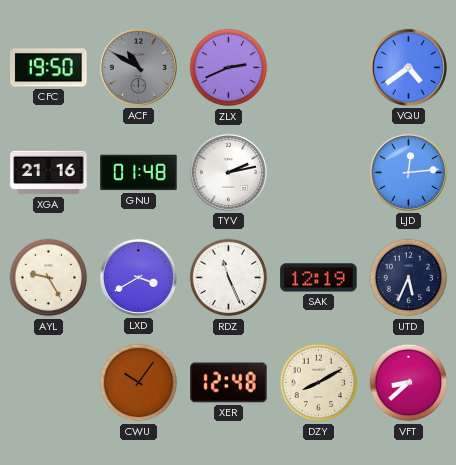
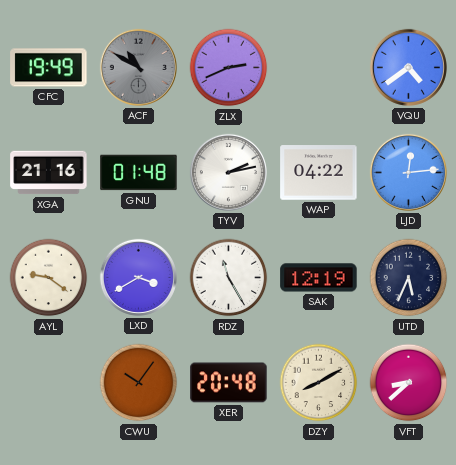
CFC: 19:50 -> 19:49
WAP: none -> 04:22
AYL: 9:25 -> 9:21
RDZ: 11:26 -> 11:25
XER: 12:48 -> 20:48
